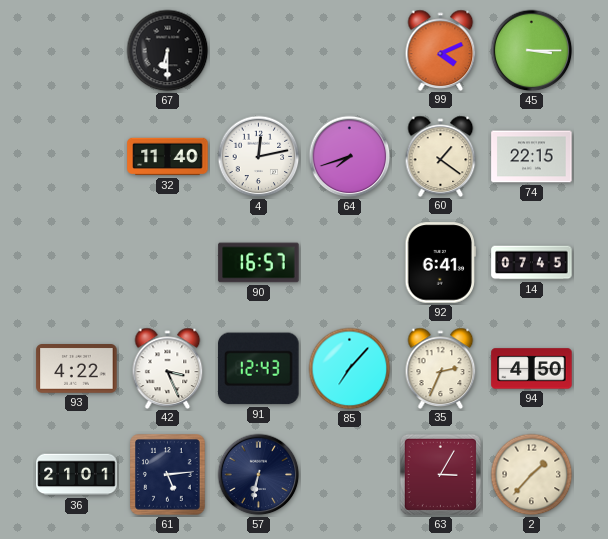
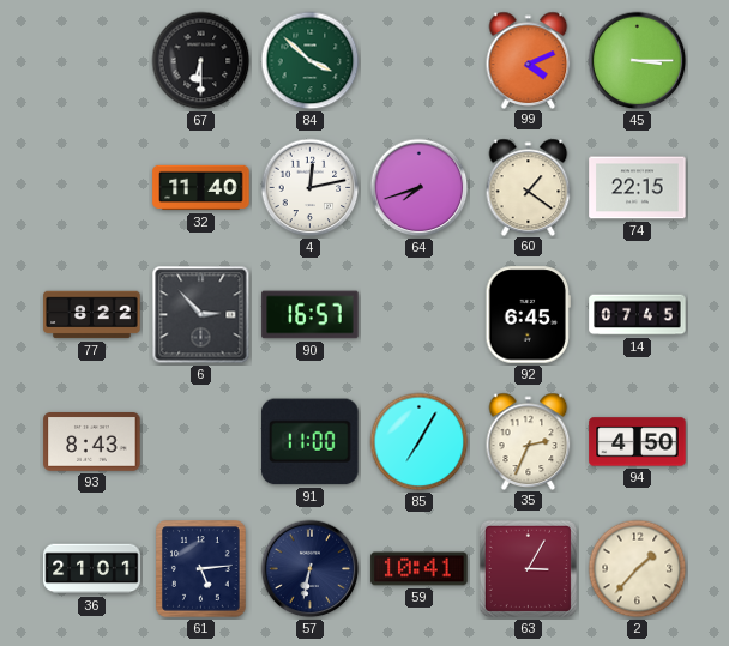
84: none -> 3:52
77: none -> 8:22
6: none -> 2:53
92: 6:41 -> 6:45
93: 4:22 -> 8:43
42: 3:26 -> none
91: 12:43 -> 11:00
85: 7:07 -> 7:05
59: none -> 10:41
